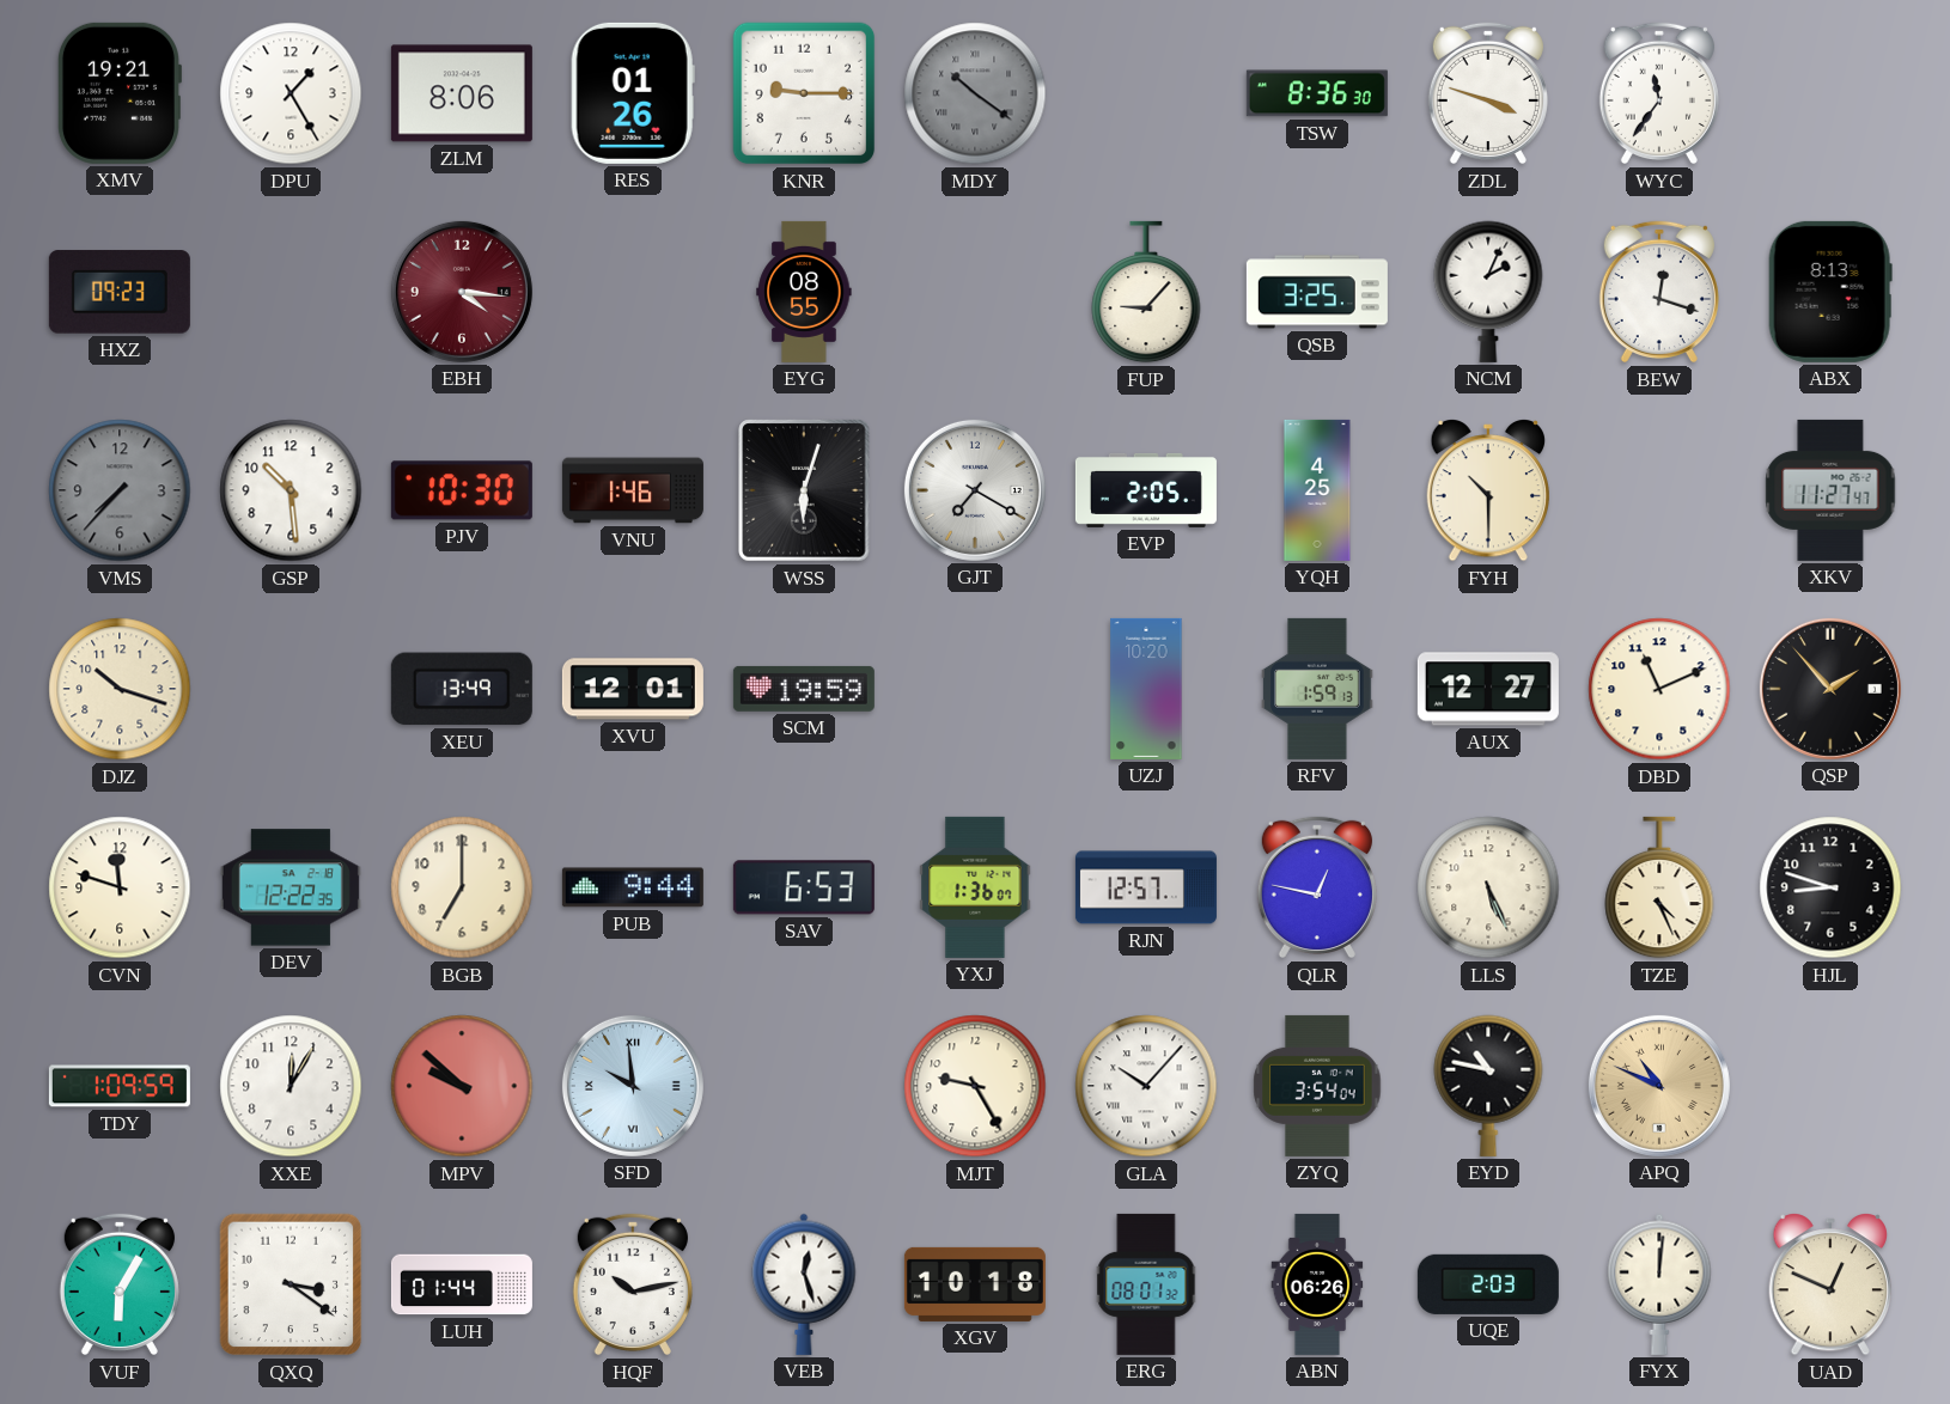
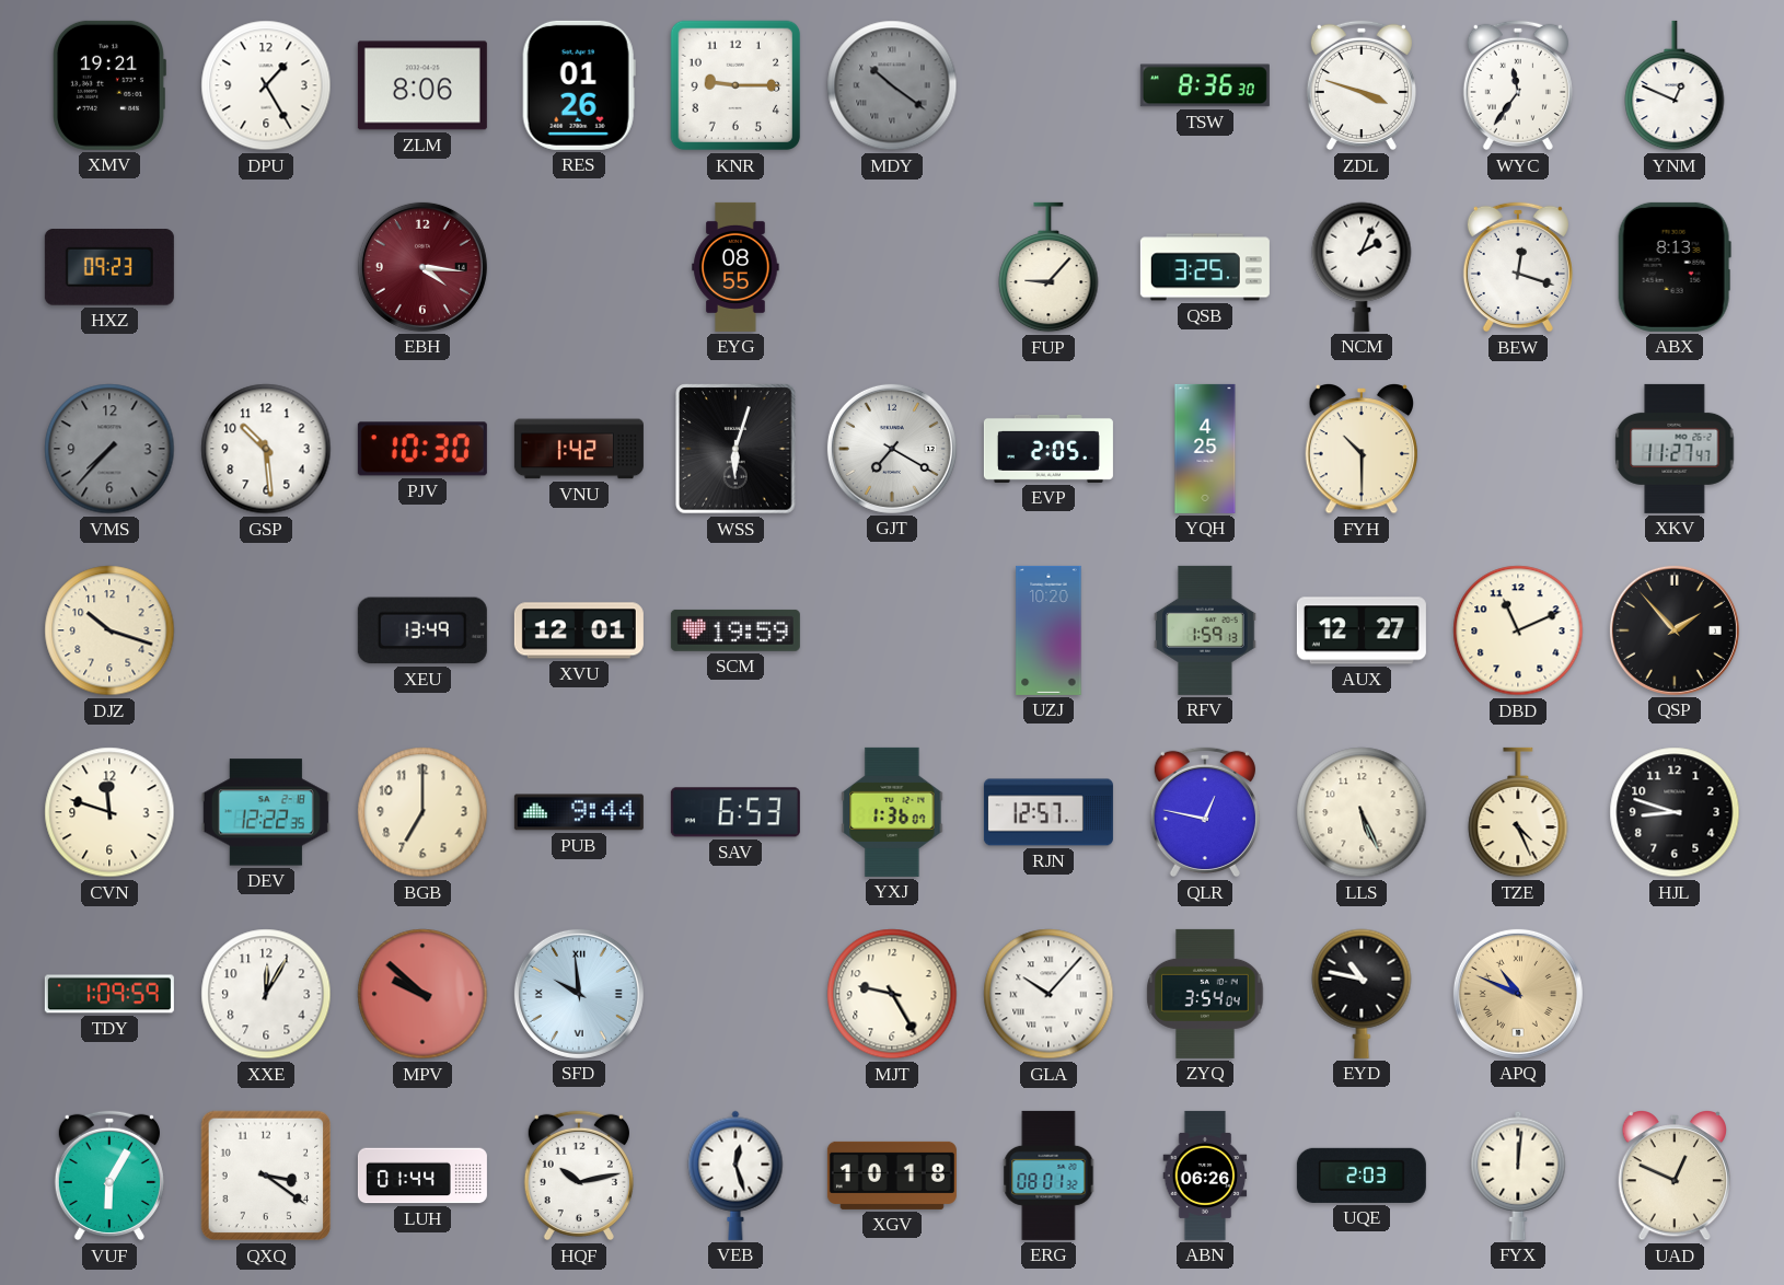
YNM: none -> 12:49
VNU: 1:46 -> 1:42
